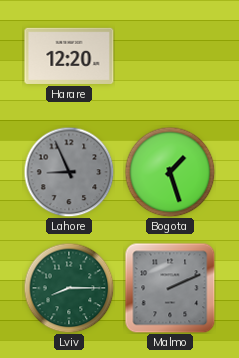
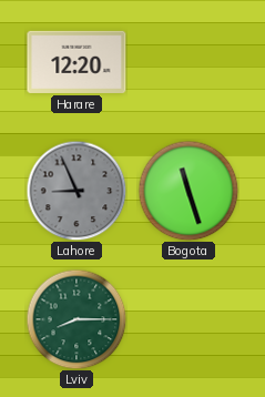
Bogota: 1:27 -> 11:27
Malmo: 2:11 -> none
